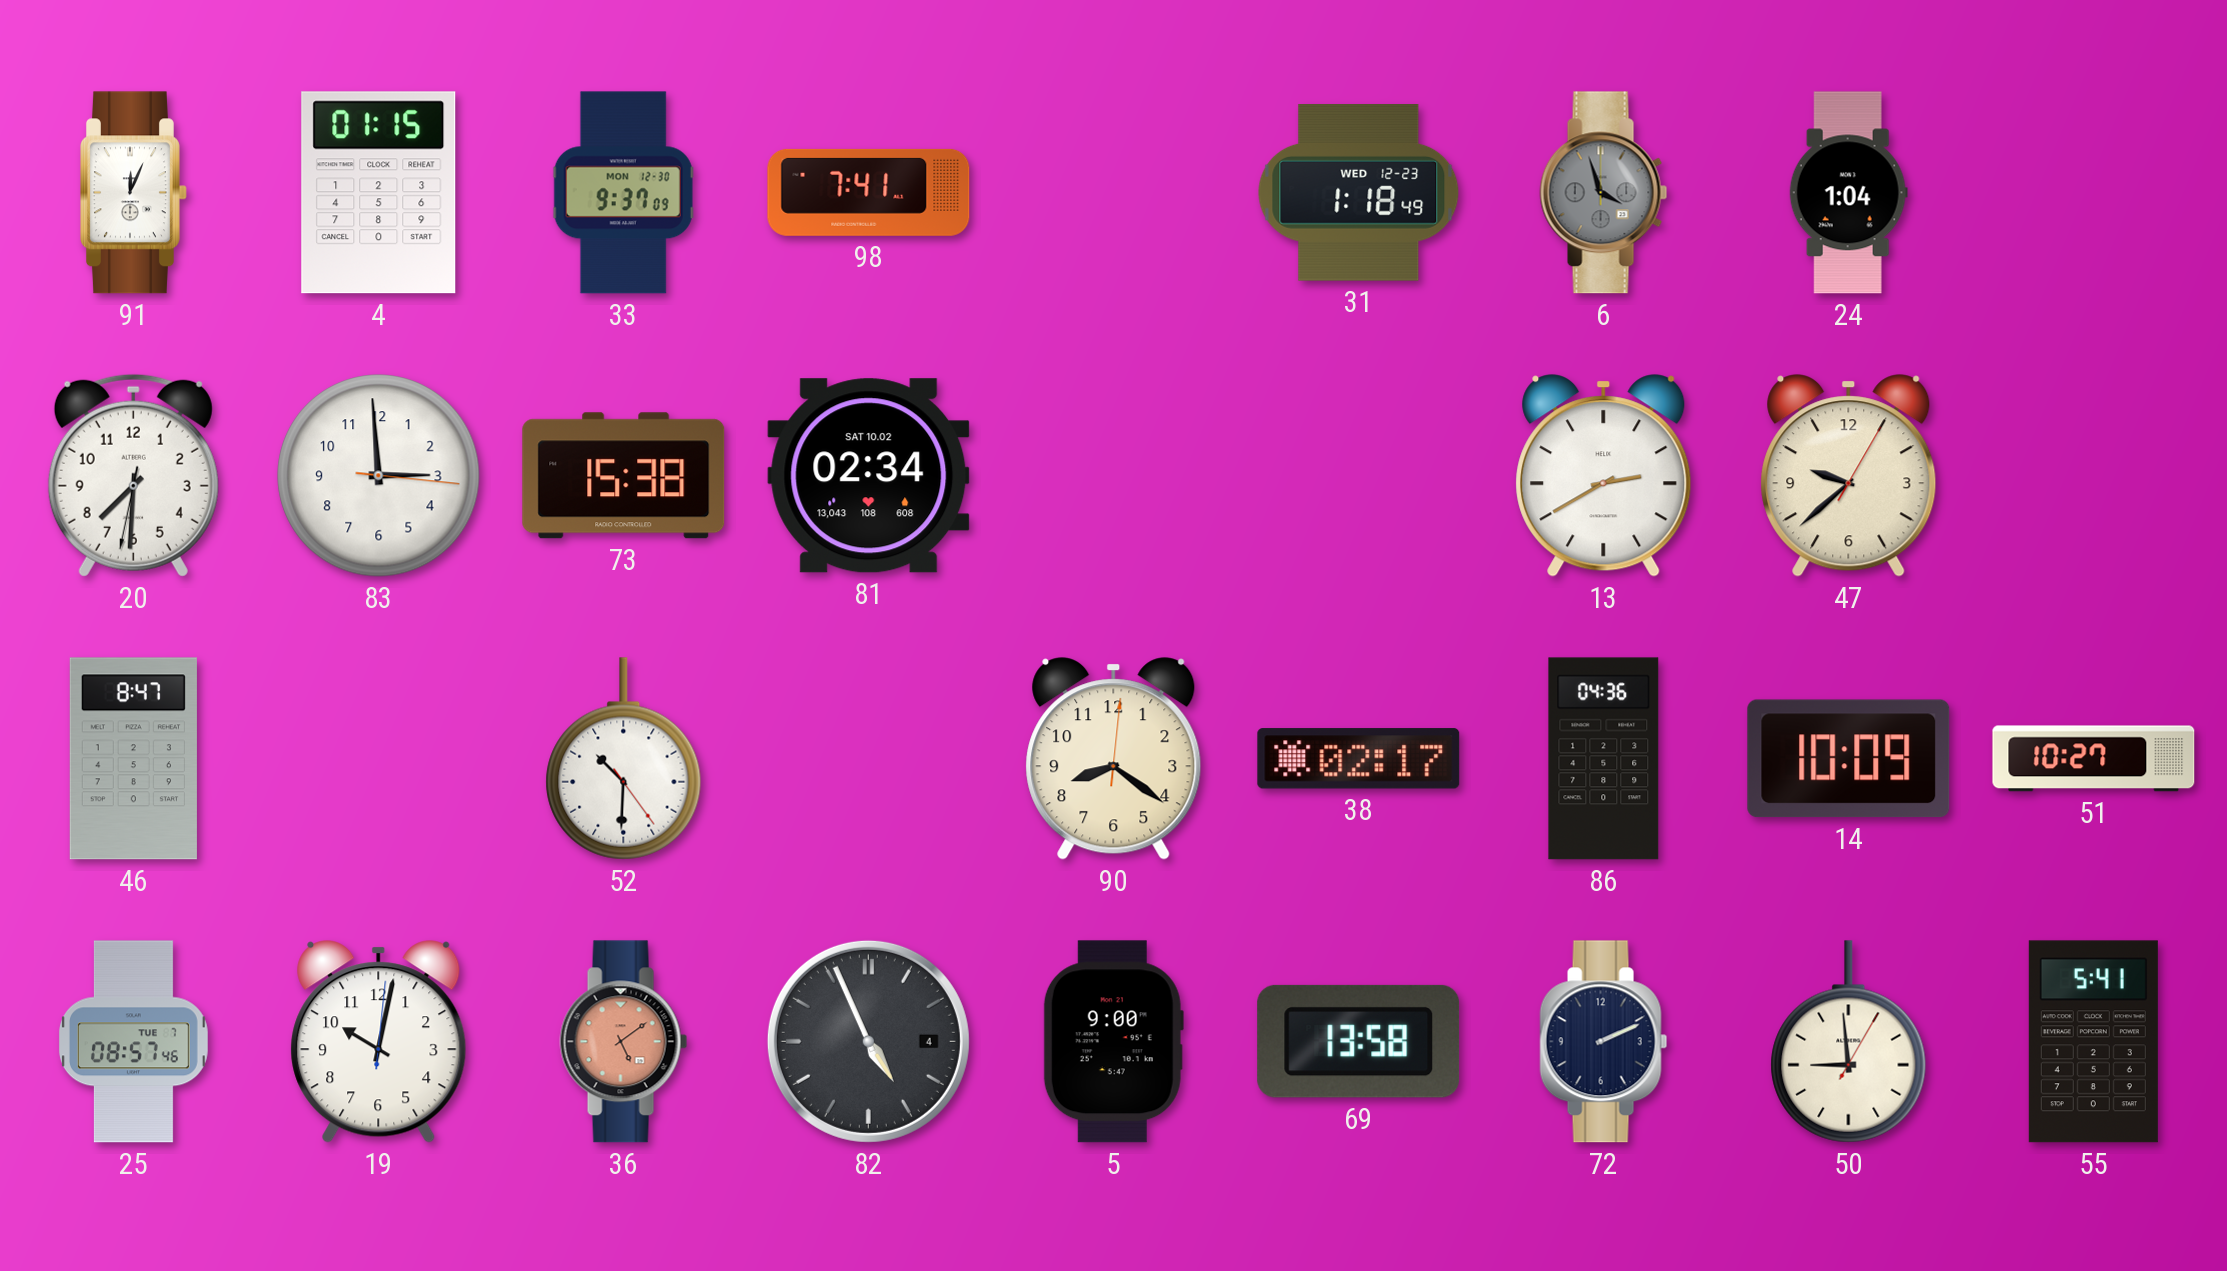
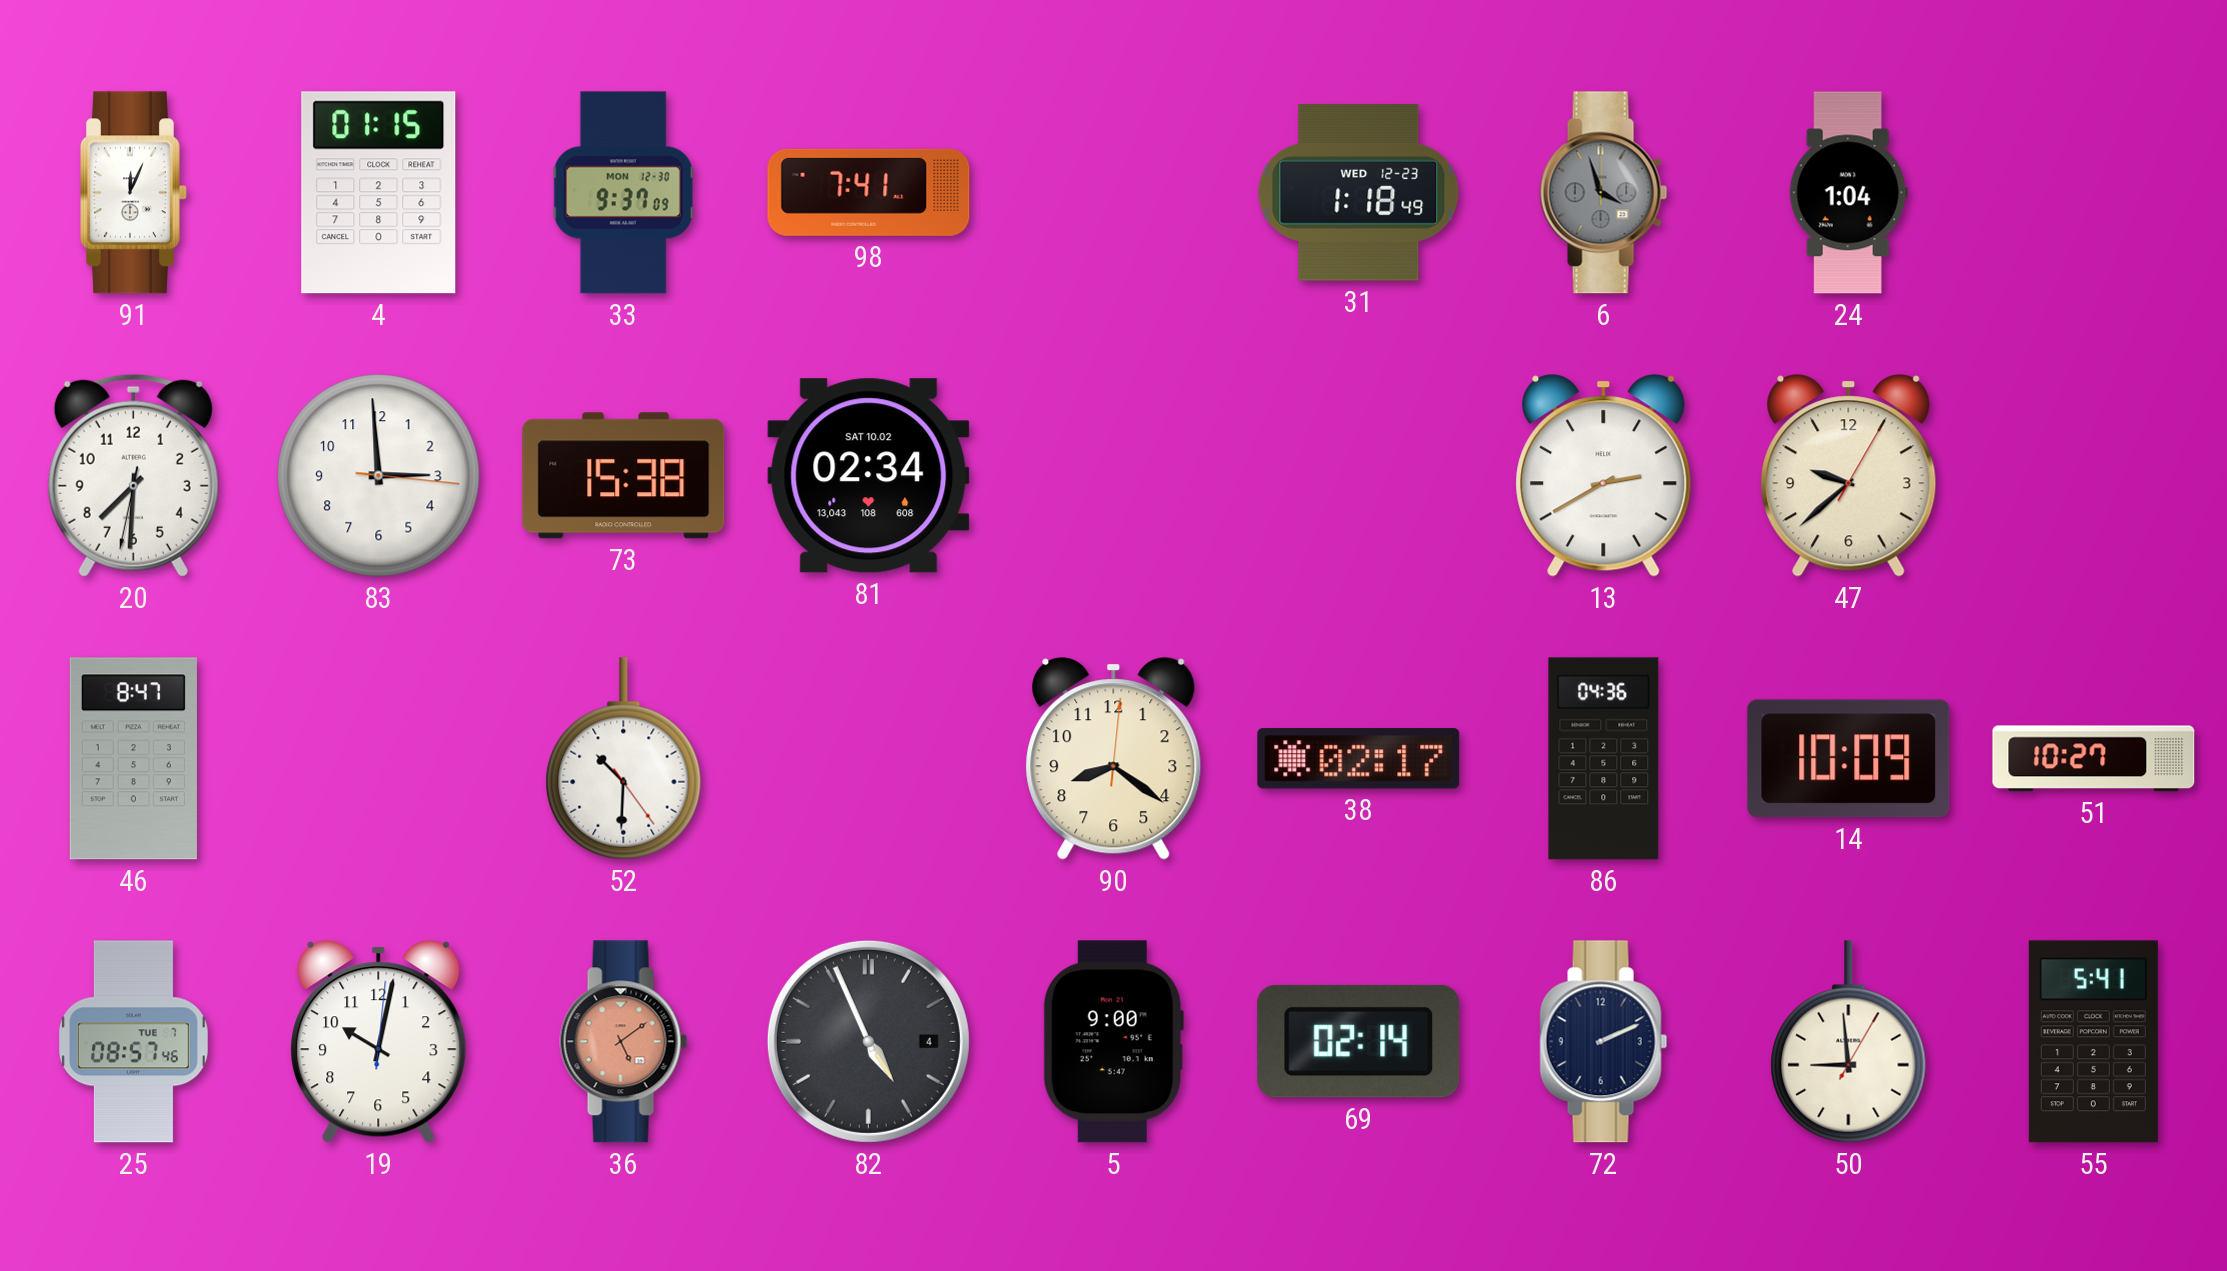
69: 13:58 -> 02:14
